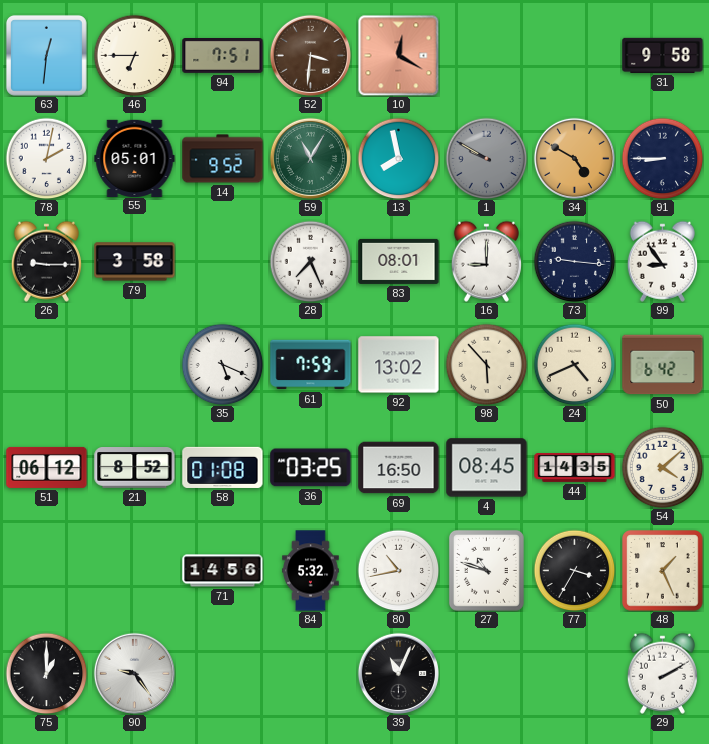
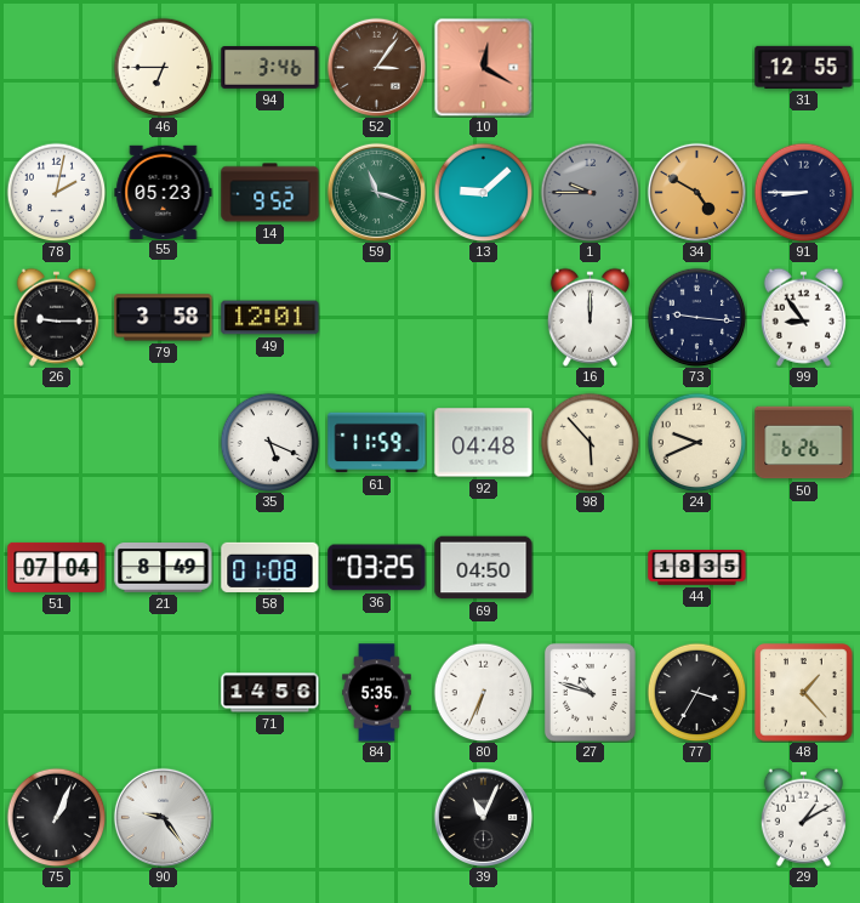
63: 12:31 -> none
94: 7:51 -> 3:46
52: 3:31 -> 3:06
31: 9:58 -> 12:55
55: 05:01 -> 05:23
59: 11:05 -> 11:18
13: 7:58 -> 9:08
1: 9:50 -> 9:45
49: none -> 12:01
28: 7:26 -> none
83: 08:01 -> none
16: 9:00 -> 12:00
61: 7:59 -> 11:59
92: 13:02 -> 04:48
24: 4:41 -> 9:41
50: 6:42 -> 6:26
51: 06:12 -> 07:04
21: 8:52 -> 8:49
69: 16:50 -> 04:50
4: 08:45 -> none
44: 14:35 -> 18:35
54: 4:08 -> none
84: 5:32 -> 5:35
80: 10:43 -> 6:34
48: 1:26 -> 1:23
75: 1:00 -> 1:04
29: 2:10 -> 1:10
